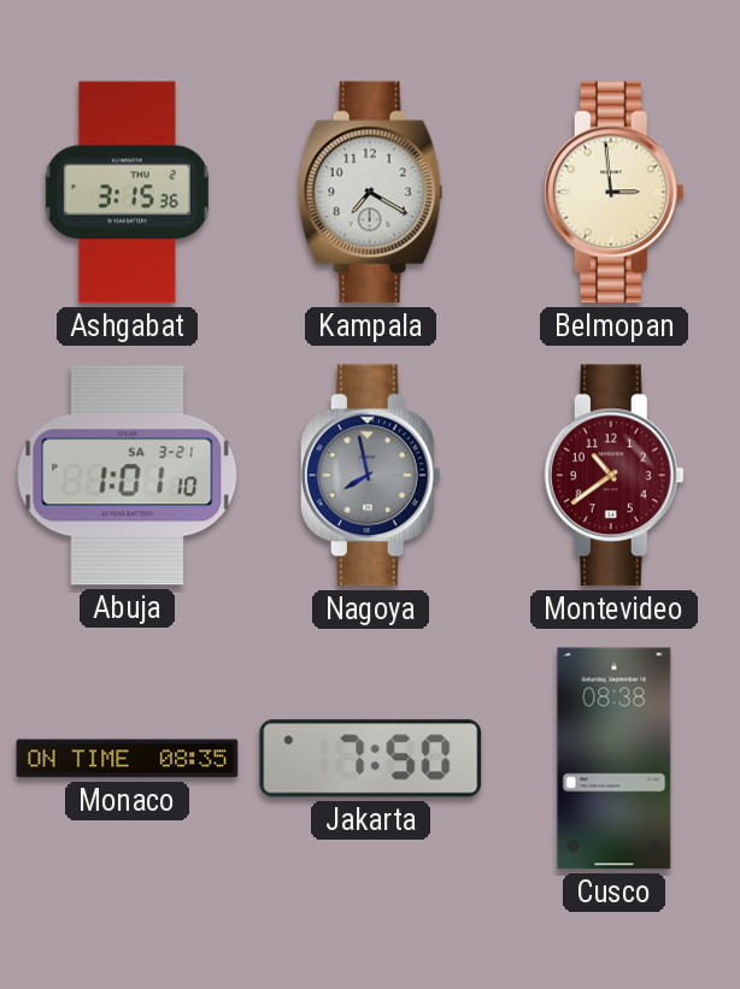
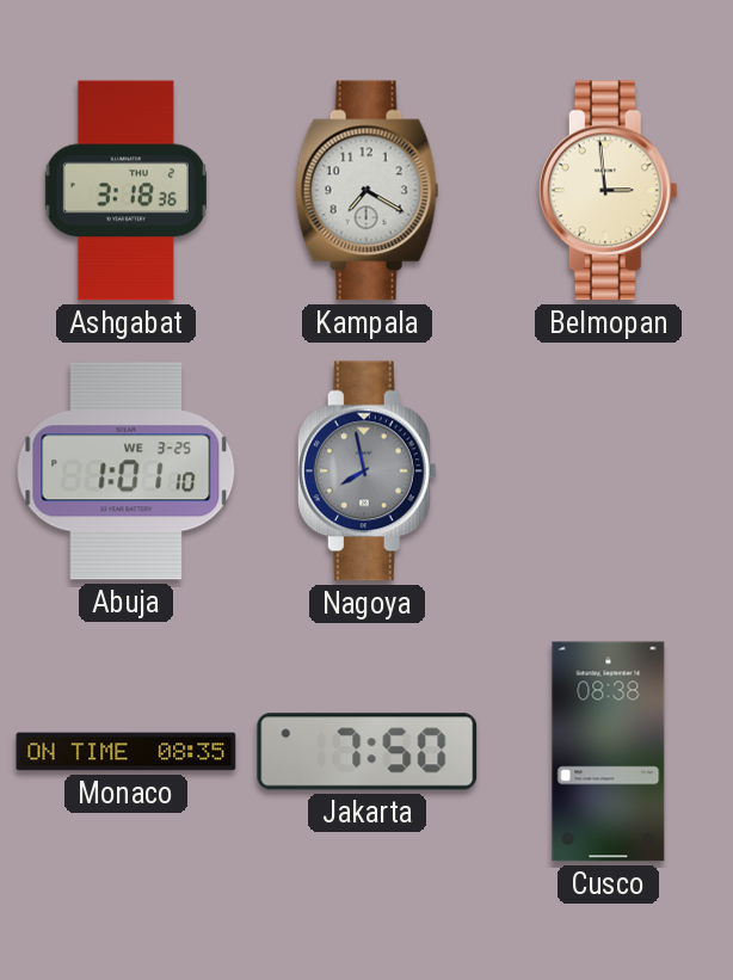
Ashgabat: 3:15 -> 3:18
Abuja date: SA 3-21 -> WE 3-25
Montevideo: 10:39 -> none
